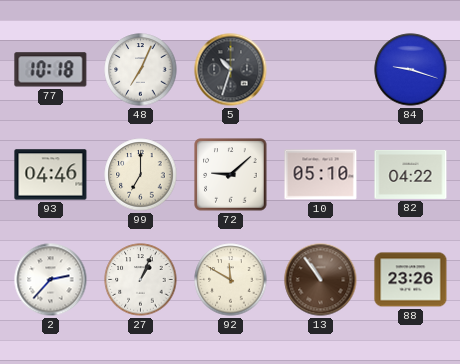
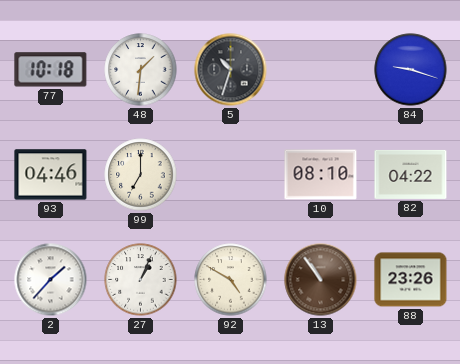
48: 7:04 -> 1:31
72: 9:08 -> none
10: 05:10 -> 08:10
2: 2:37 -> 1:37
92: 11:50 -> 4:50
